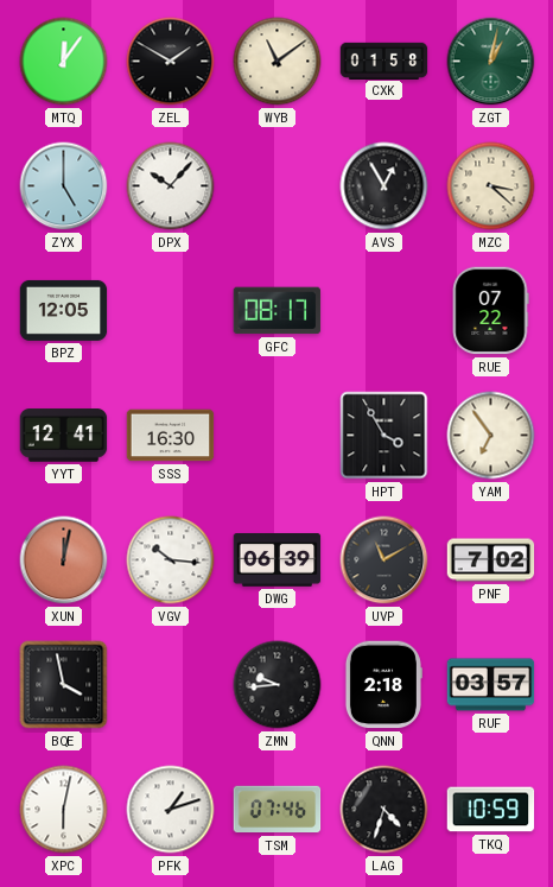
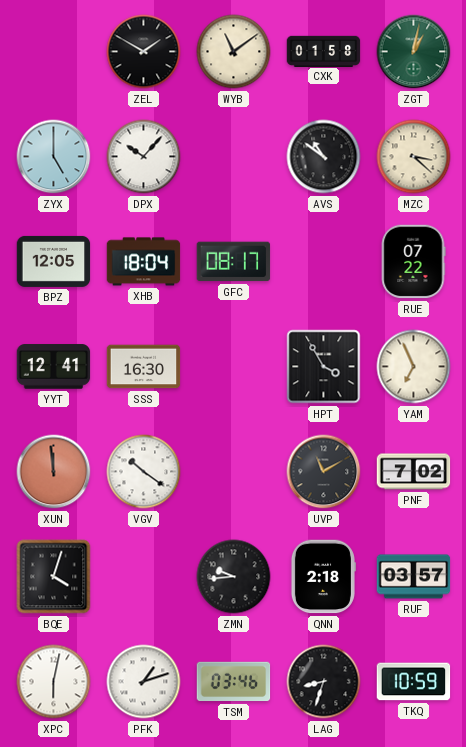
MTQ: 12:06 -> none
AVS: 12:55 -> 10:51
XHB: none -> 18:04
YAM: 6:54 -> 6:56
XUN: 12:02 -> 11:59
VGV: 10:16 -> 10:21
DWG: 06:39 -> none
BQE: 3:58 -> 4:03
TSM: 07:46 -> 03:46
LAG: 4:33 -> 8:33
